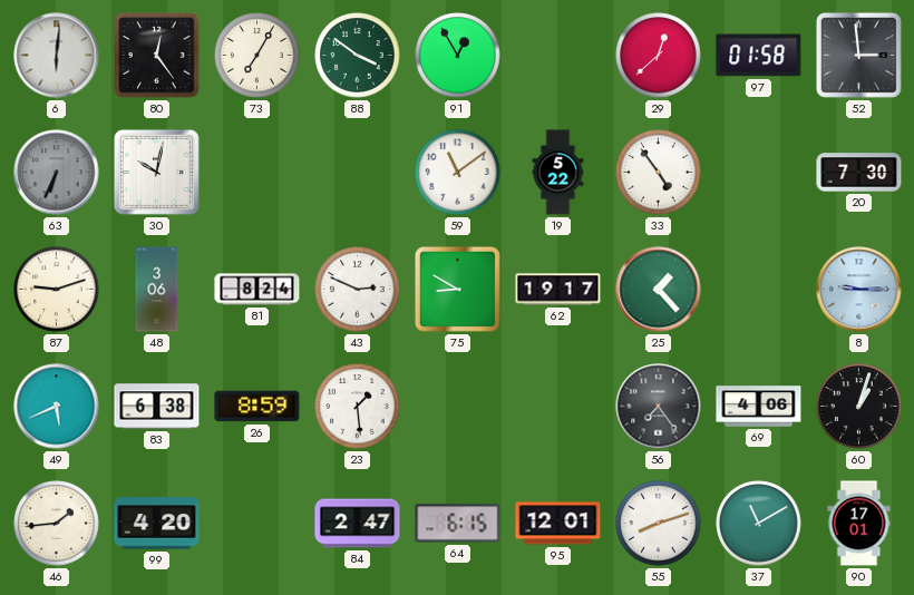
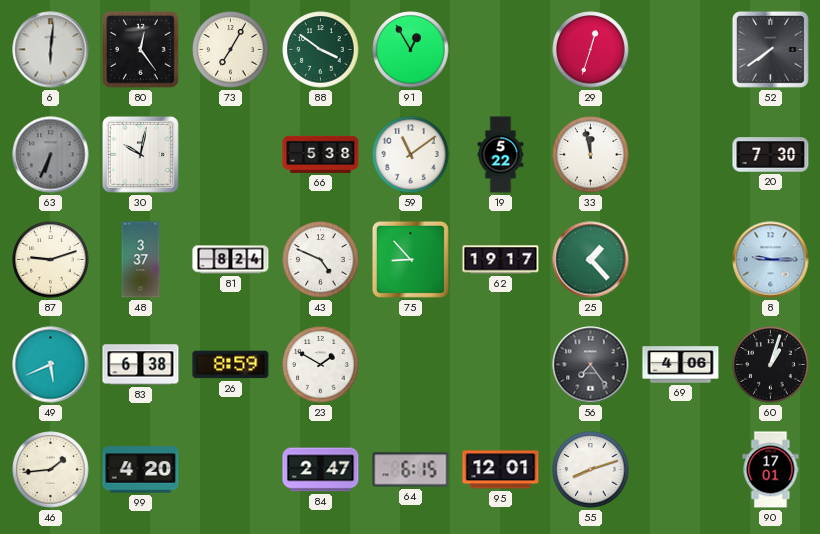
29: 12:38 -> 12:33
97: 01:58 -> none
52: 2:59 -> 7:39
66: none -> 5:38
33: 4:54 -> 11:58
48: 3:06 -> 3:37
43: 2:49 -> 4:49
75: 8:50 -> 8:53
23: 1:29 -> 1:50
37: 11:10 -> none
